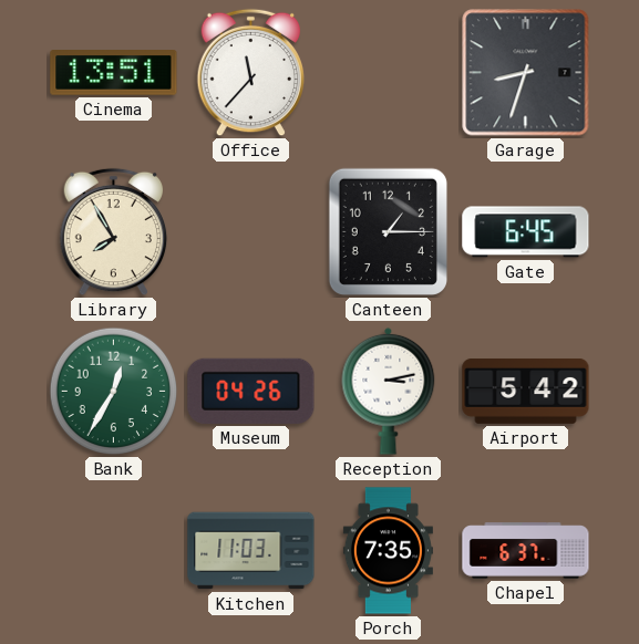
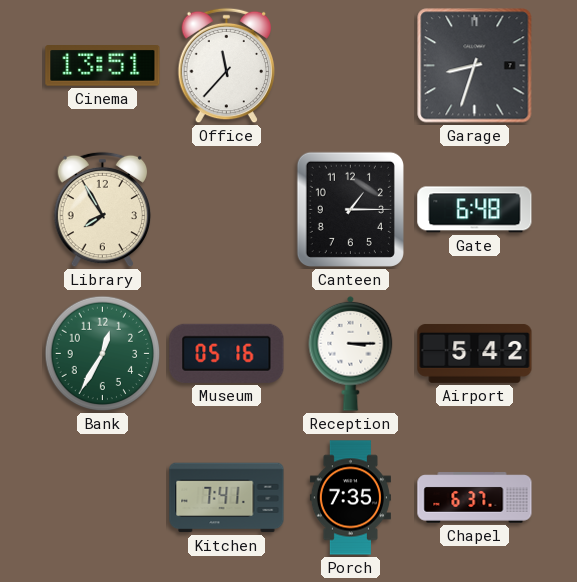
Gate: 6:45 -> 6:48
Museum: 04:26 -> 05:16
Reception: 3:13 -> 3:15
Kitchen: 11:03 -> 7:41
